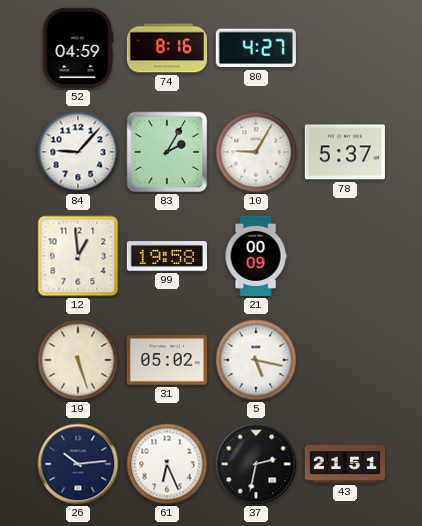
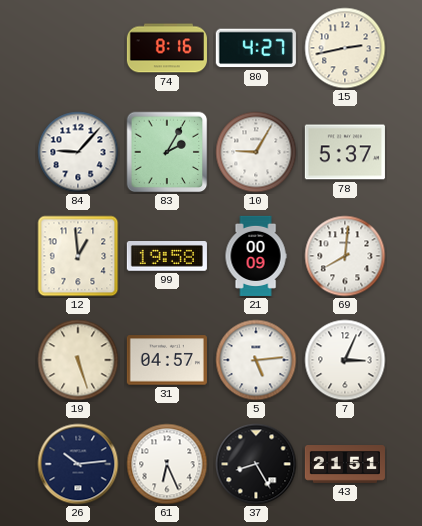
52: 04:59 -> none
15: none -> 2:43
69: none -> 8:01
31: 05:02 -> 04:57
5: 5:17 -> 5:14
7: none -> 3:04
37: 2:32 -> 8:25
